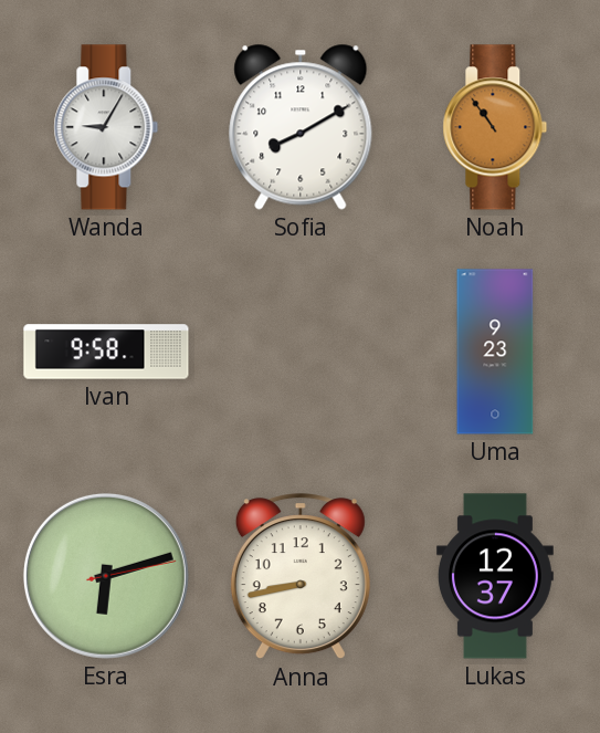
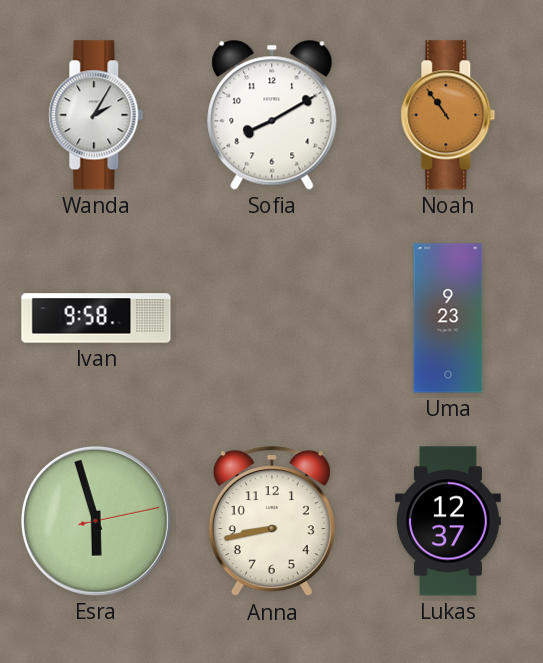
Wanda: 9:05 -> 2:05
Esra: 6:12 -> 5:57
